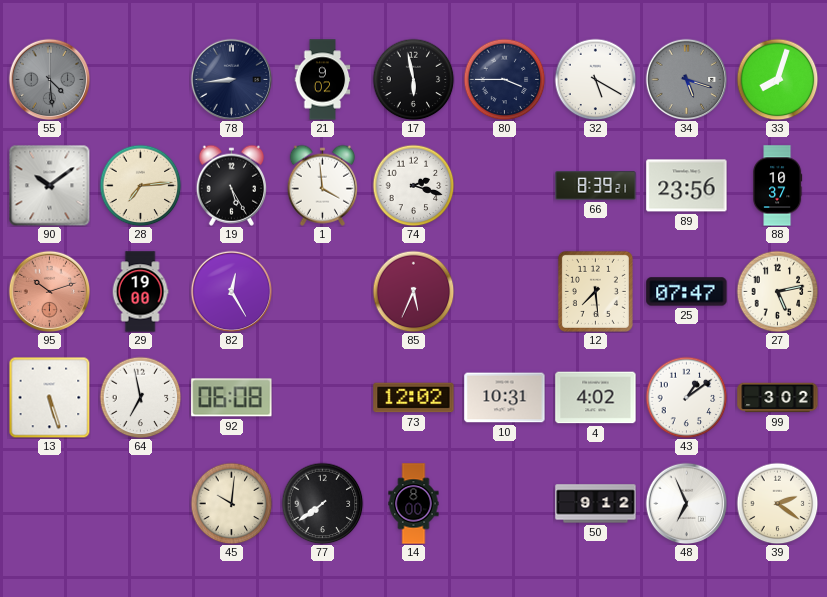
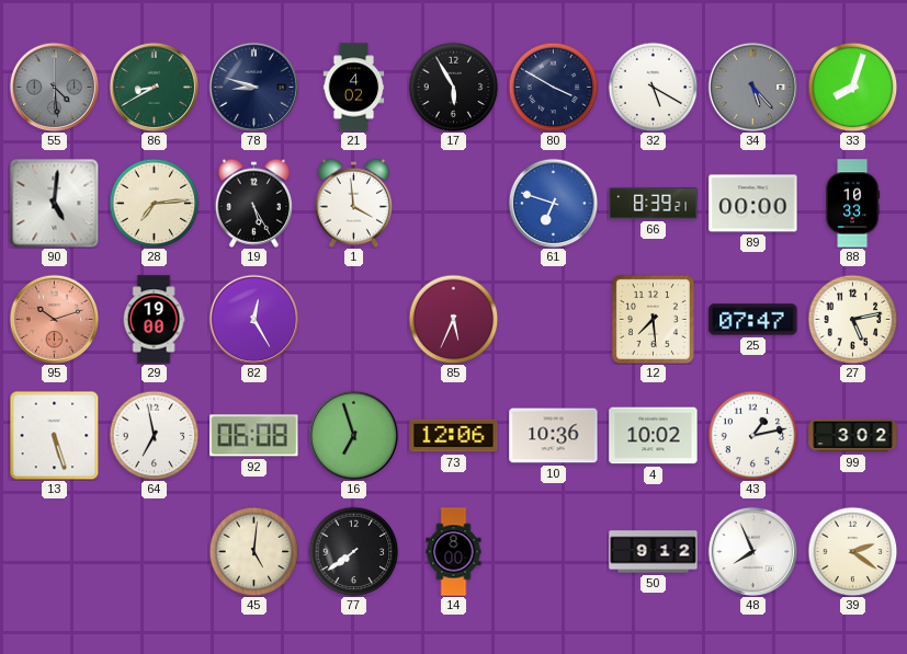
86: none -> 8:40
78: 8:44 -> 8:48
21: 9:02 -> 4:02
17: 5:58 -> 5:55
80: 3:45 -> 3:50
34: 5:18 -> 5:23
90: 10:09 -> 5:01
74: 2:18 -> none
61: none -> 6:48
89: 23:56 -> 00:00
88: 10:37 -> 10:33
16: none -> 6:57
73: 12:02 -> 12:06
10: 10:31 -> 10:36
4: 4:02 -> 10:02
43: 1:09 -> 1:13
45: 10:01 -> 5:01
48: 6:56 -> 7:56
